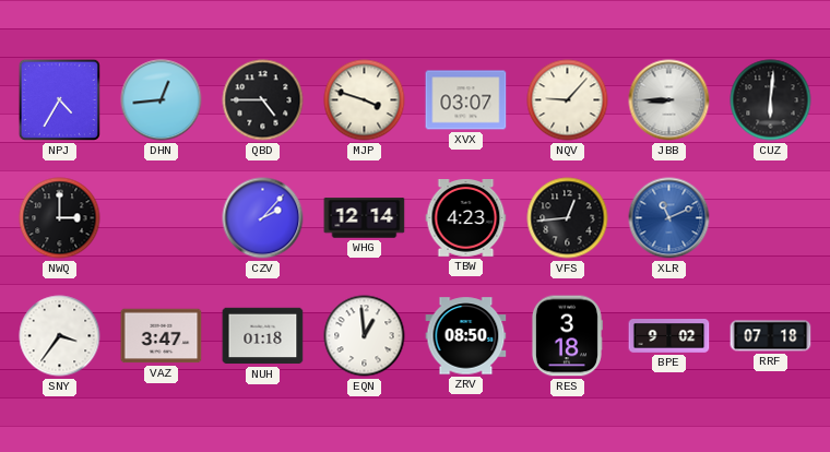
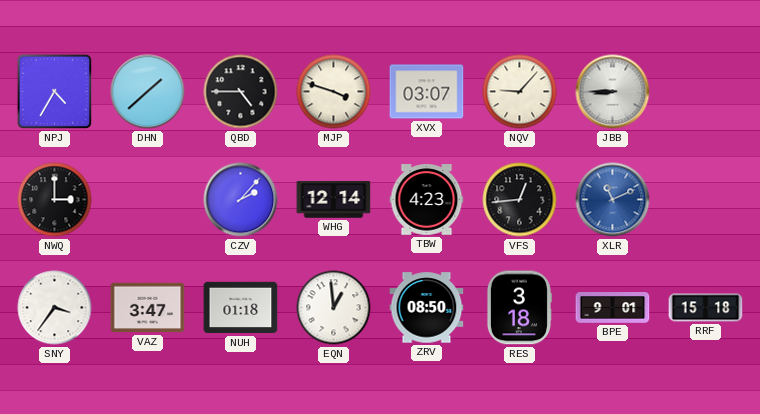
DHN: 12:44 -> 1:38
CUZ: 6:01 -> none
BPE: 9:02 -> 9:01
RRF: 07:18 -> 15:18
